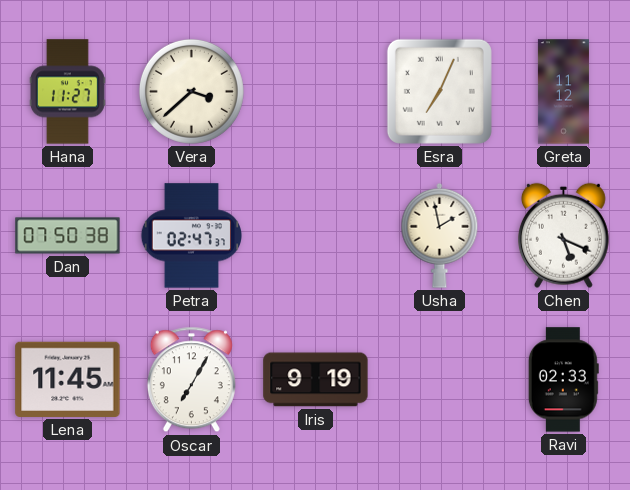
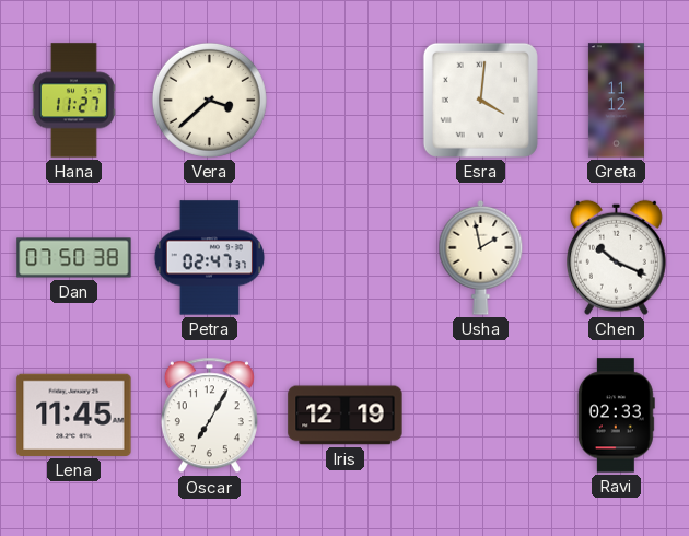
Esra: 7:04 -> 4:01
Chen: 5:19 -> 10:19
Iris: 9:19 -> 12:19
